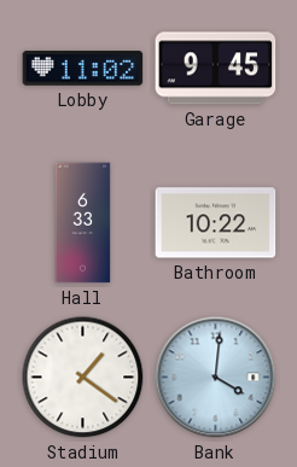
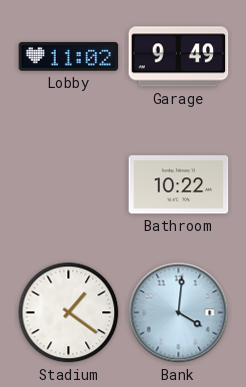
Garage: 9:45 -> 9:49
Hall: 6:33 -> none
